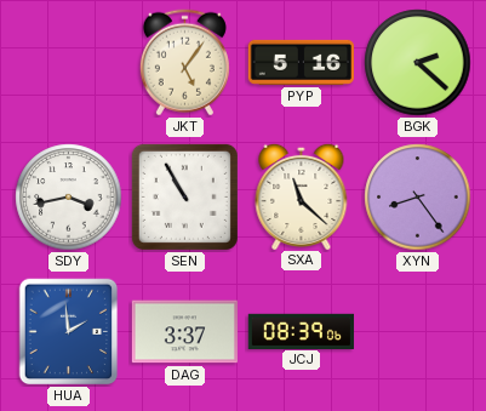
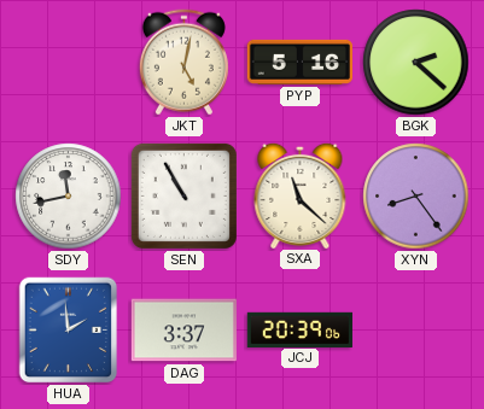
JKT: 5:06 -> 5:02
SDY: 3:43 -> 11:43
JCJ: 08:39 -> 20:39
